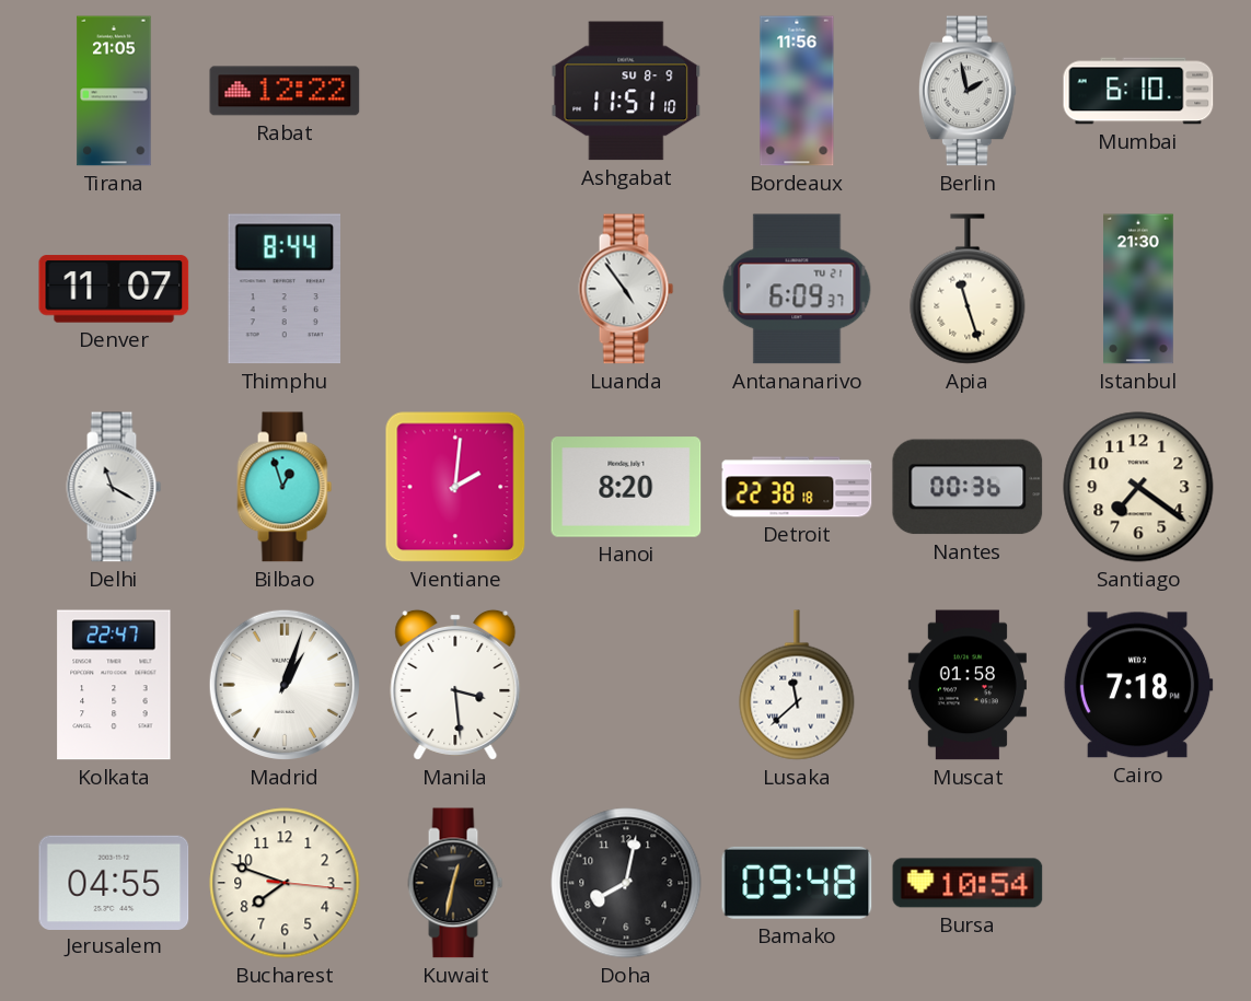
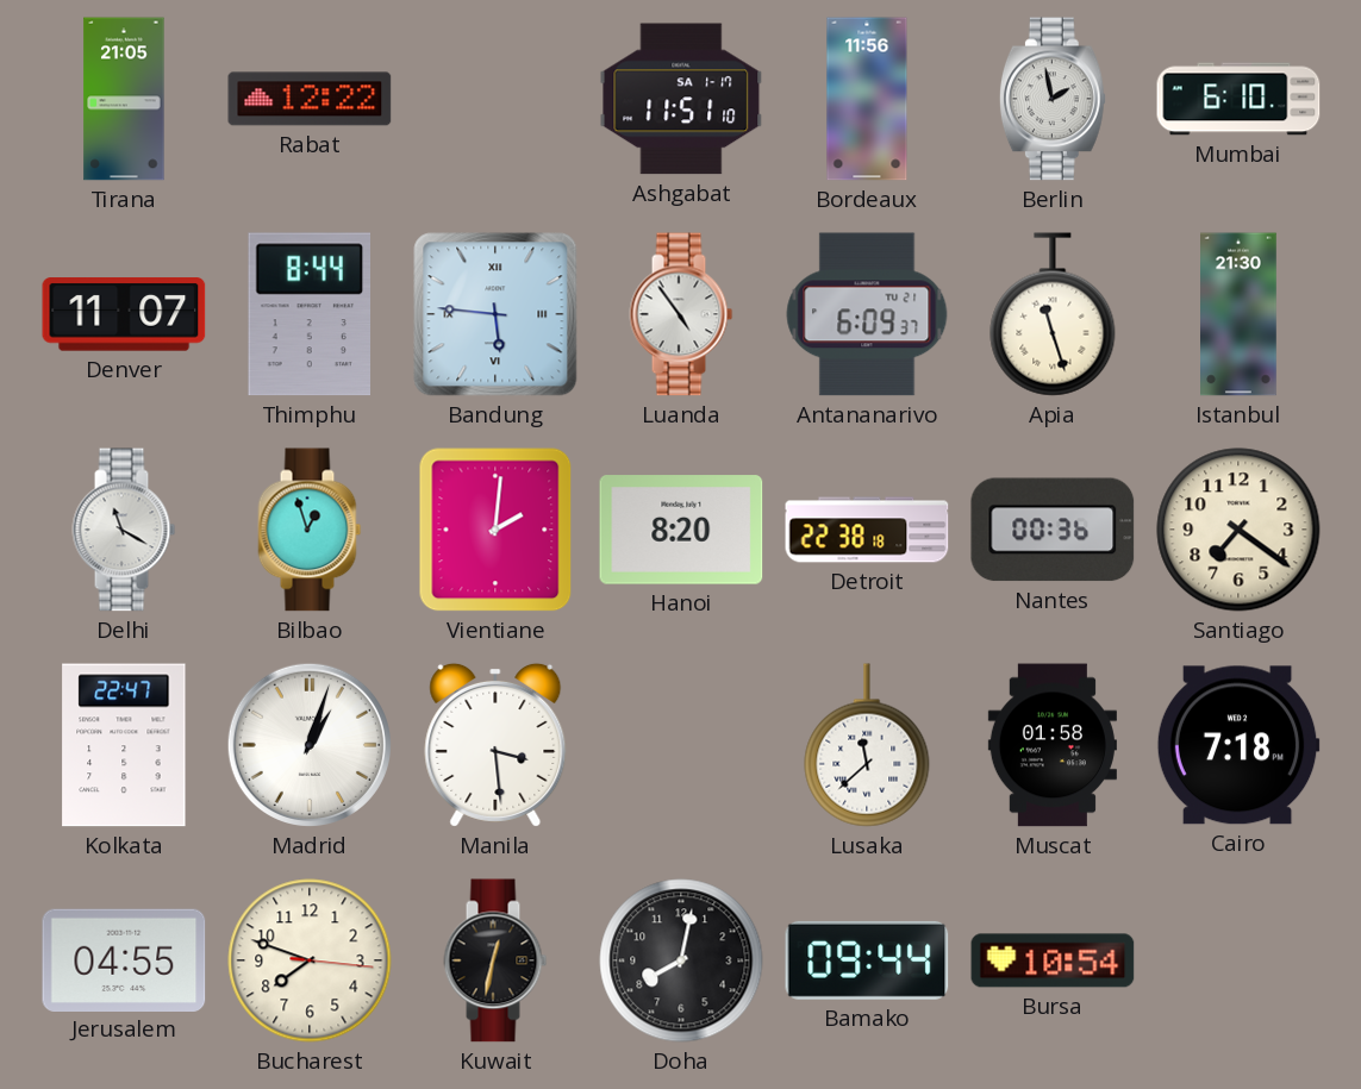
Ashgabat date: SU 8-9 -> SA 1-17
Bandung: none -> 5:46
Bamako: 09:48 -> 09:44
